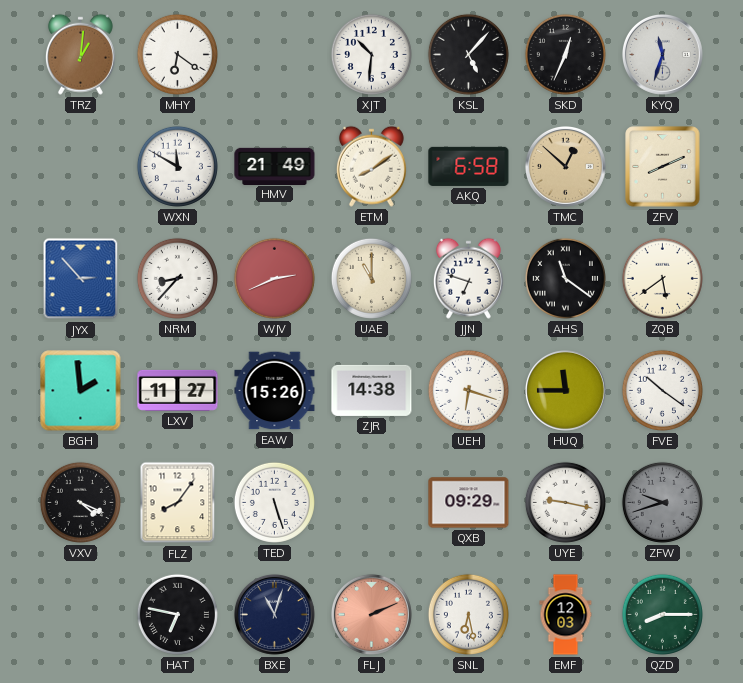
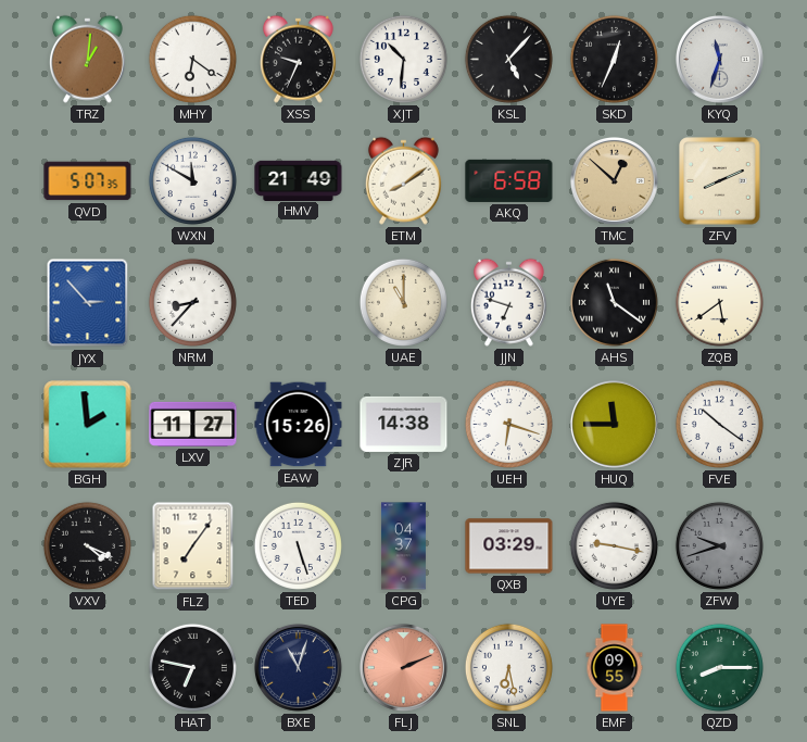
XSS: none -> 9:34
QVD: none -> 5:07
WJV: 2:41 -> none
FLZ: 8:06 -> 7:06
CPG: none -> 04:37
QXB: 09:29 -> 03:29
EMF: 12:03 -> 09:55
